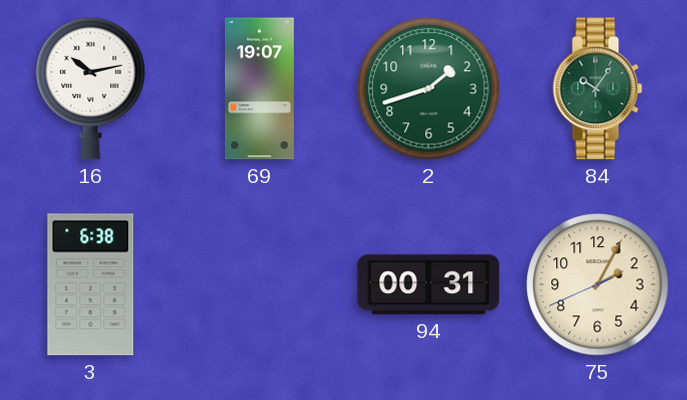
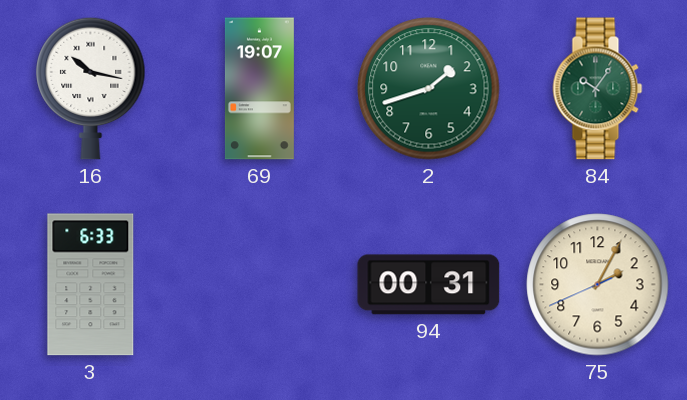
16: 10:13 -> 10:17
3: 6:38 -> 6:33
